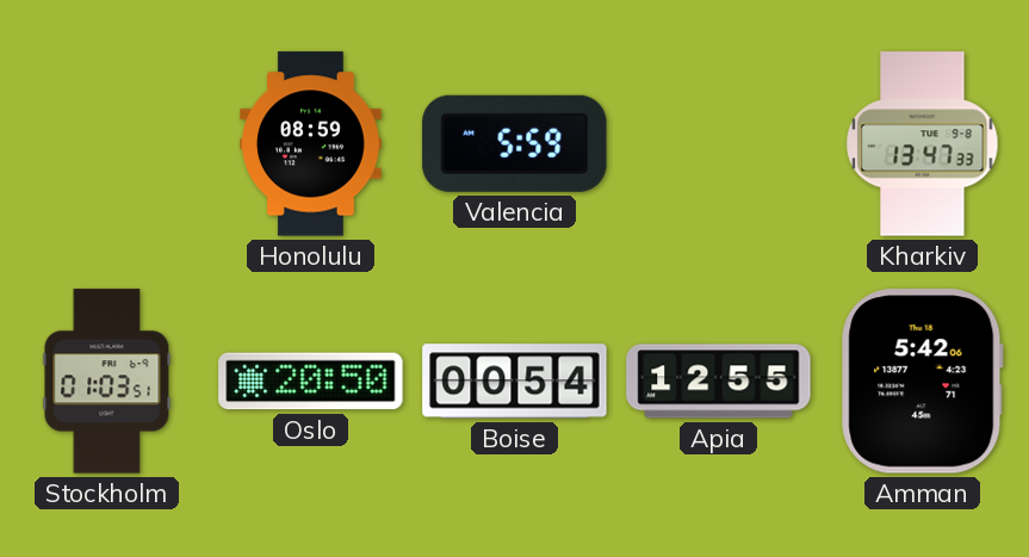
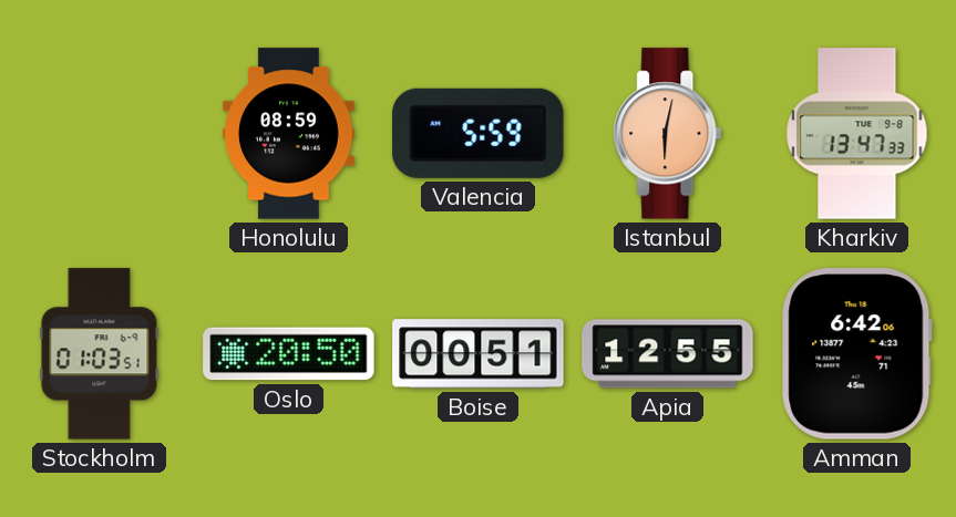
Istanbul: none -> 6:02
Boise: 00:54 -> 00:51
Amman: 5:42 -> 6:42
